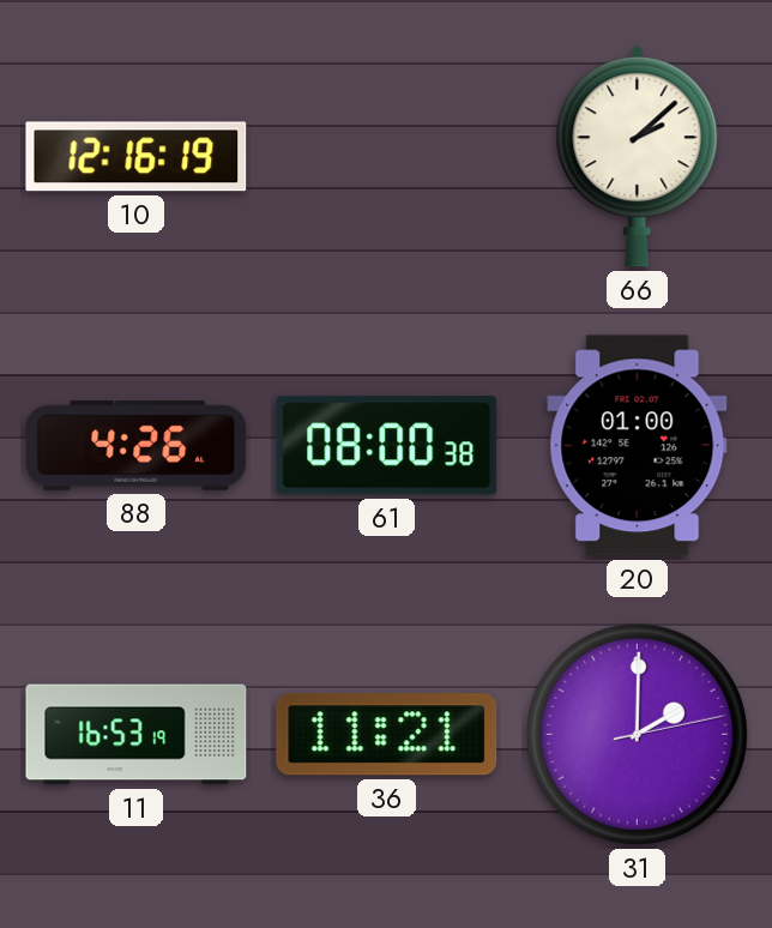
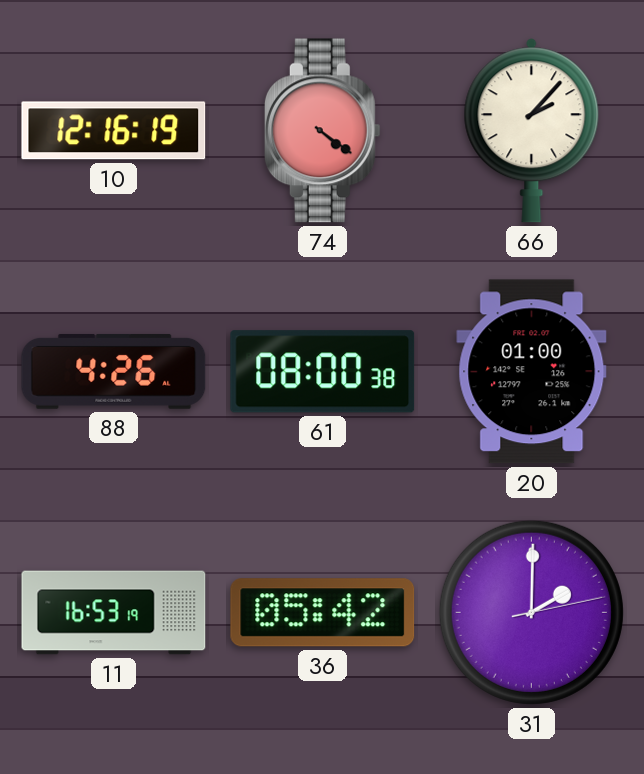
74: none -> 4:21
66: 2:08 -> 2:07
36: 11:21 -> 05:42
